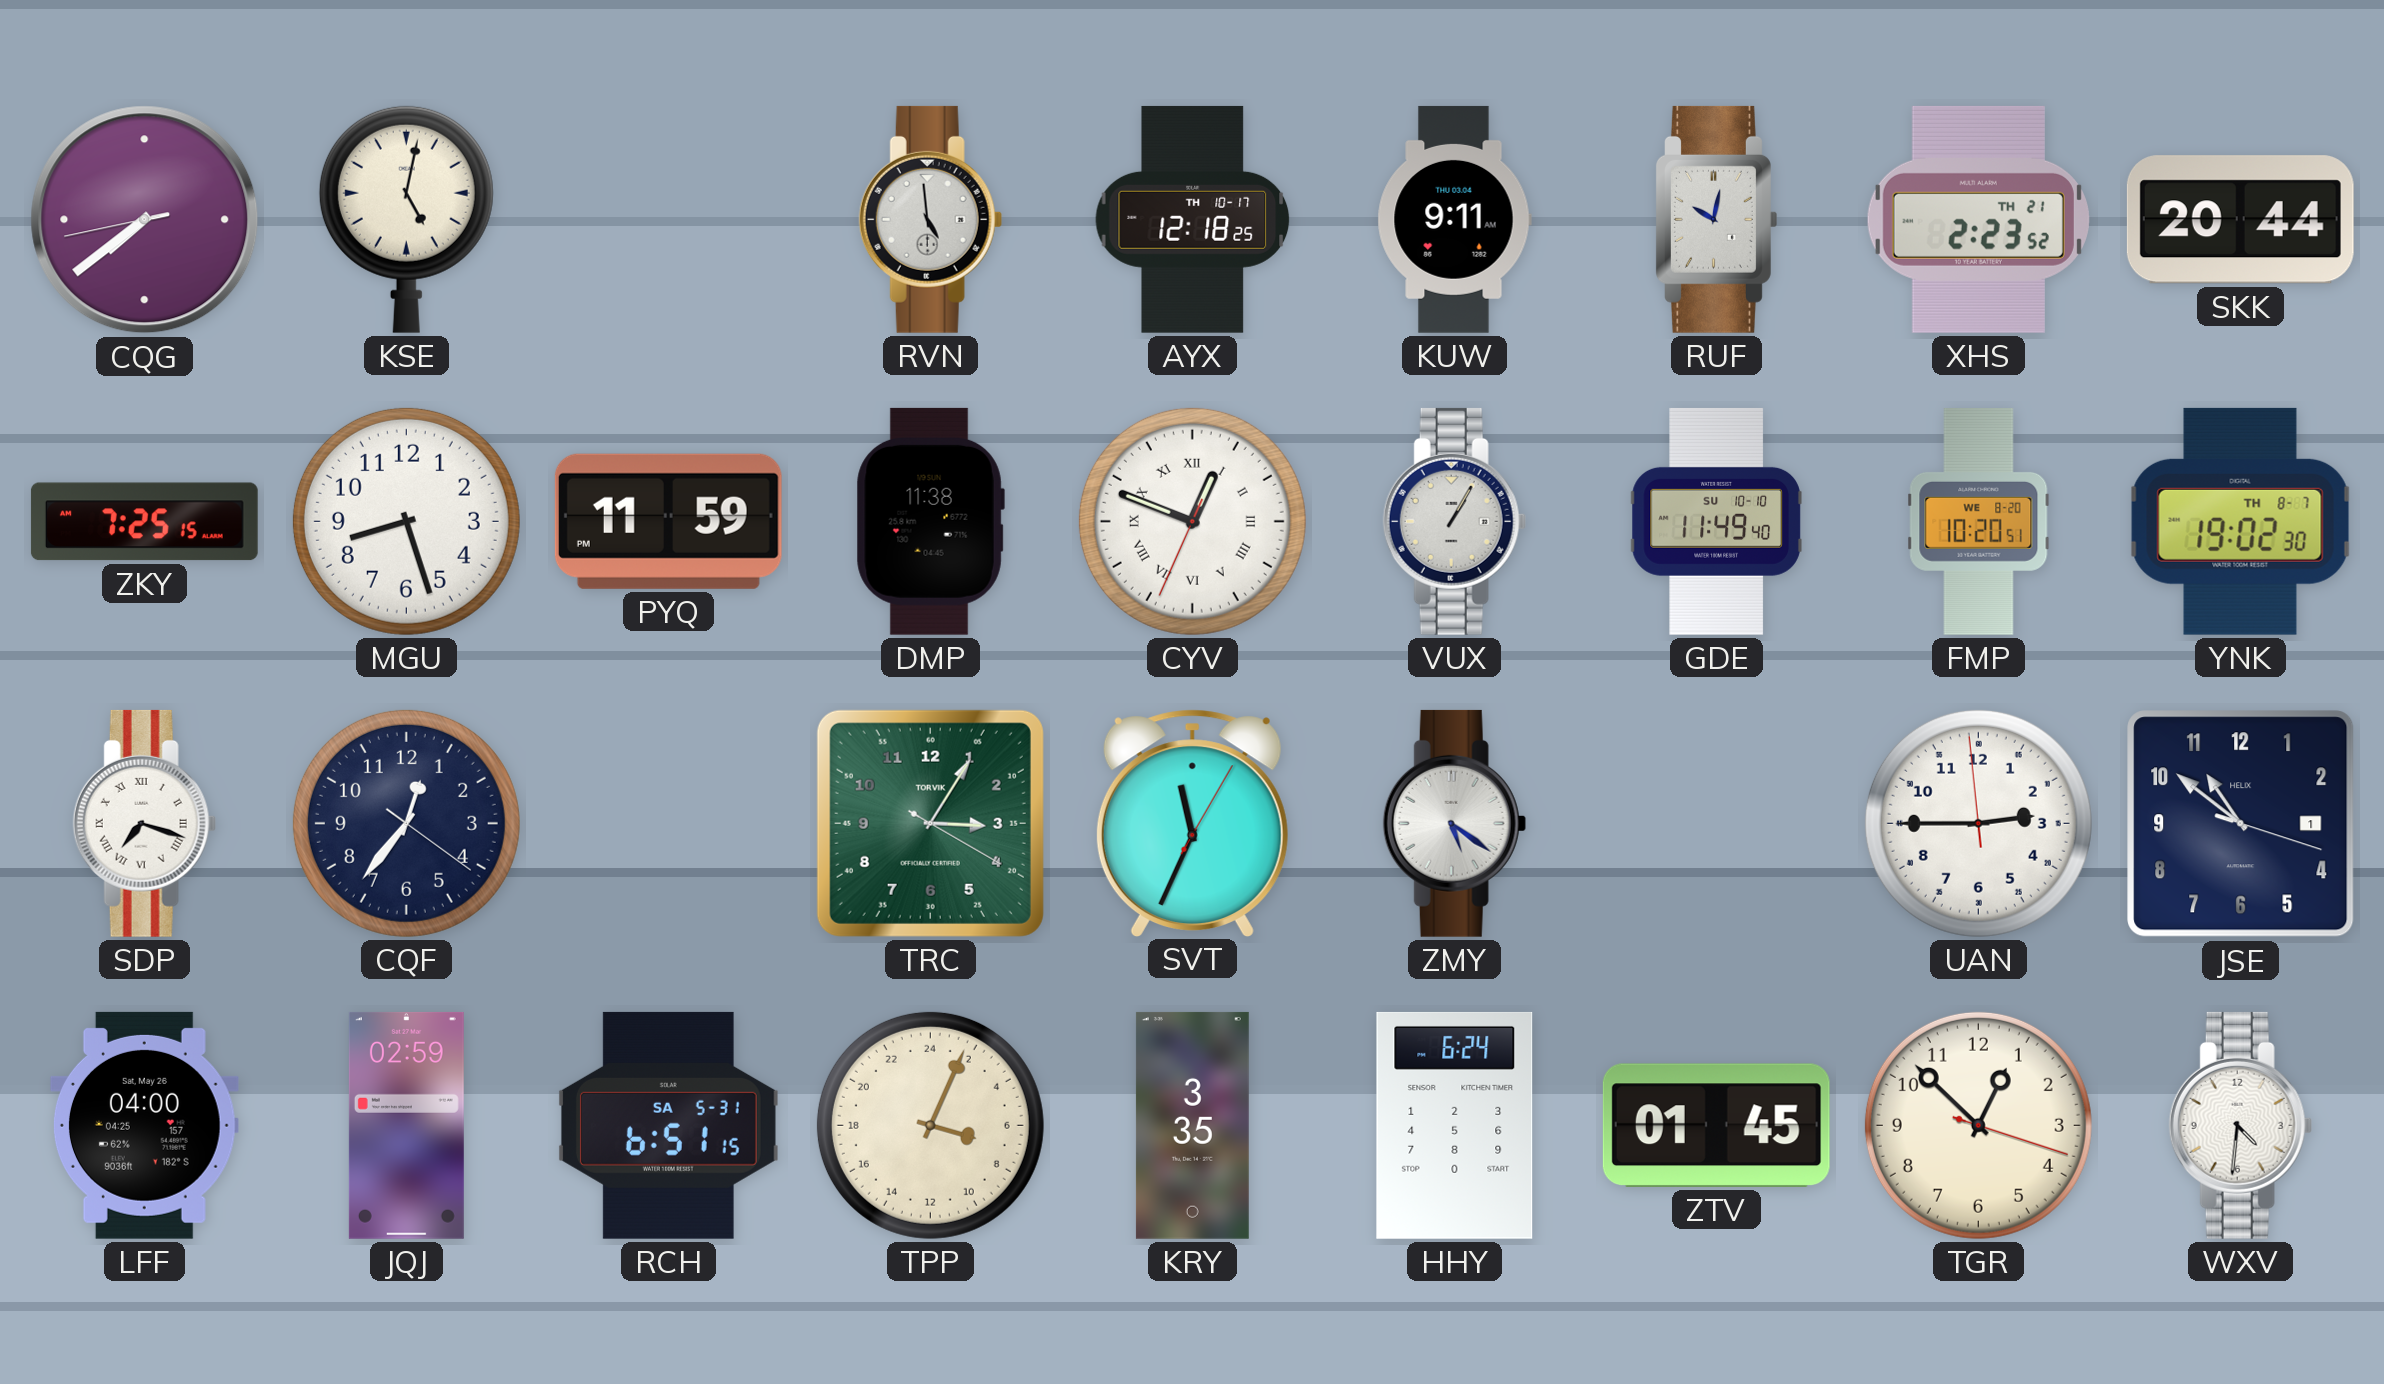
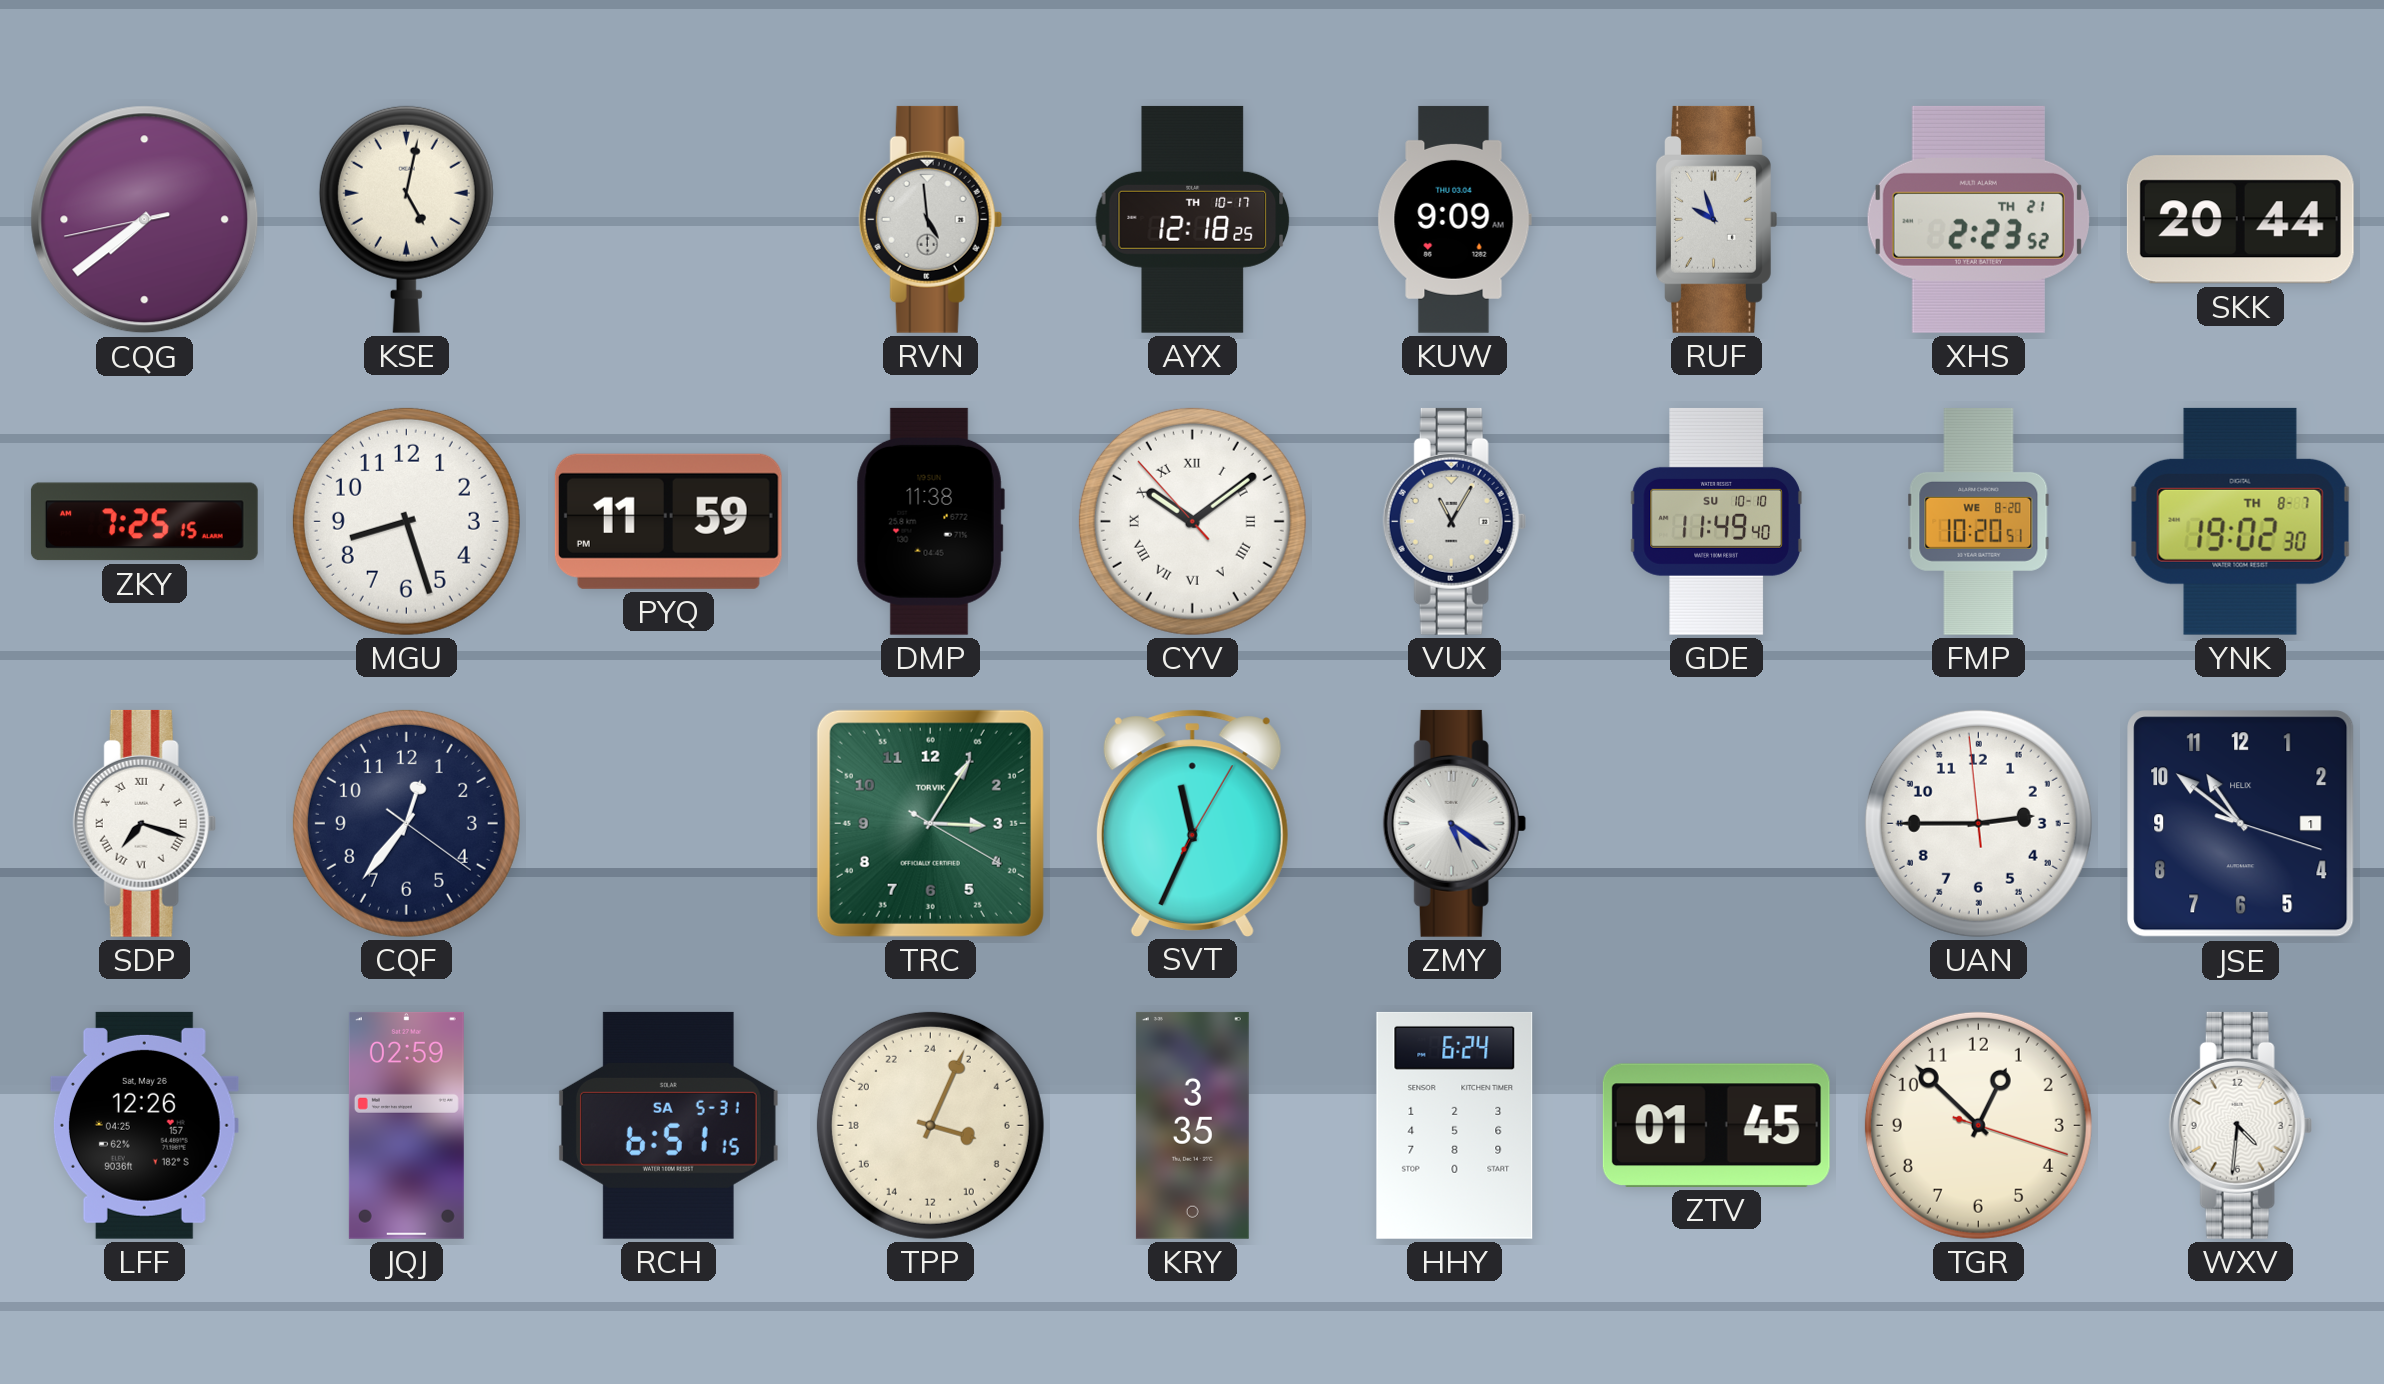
KUW: 9:11 -> 9:09
RUF: 10:02 -> 9:57
CYV: 12:48 -> 10:08
VUX: 1:05 -> 11:05
LFF: 04:00 -> 12:26
